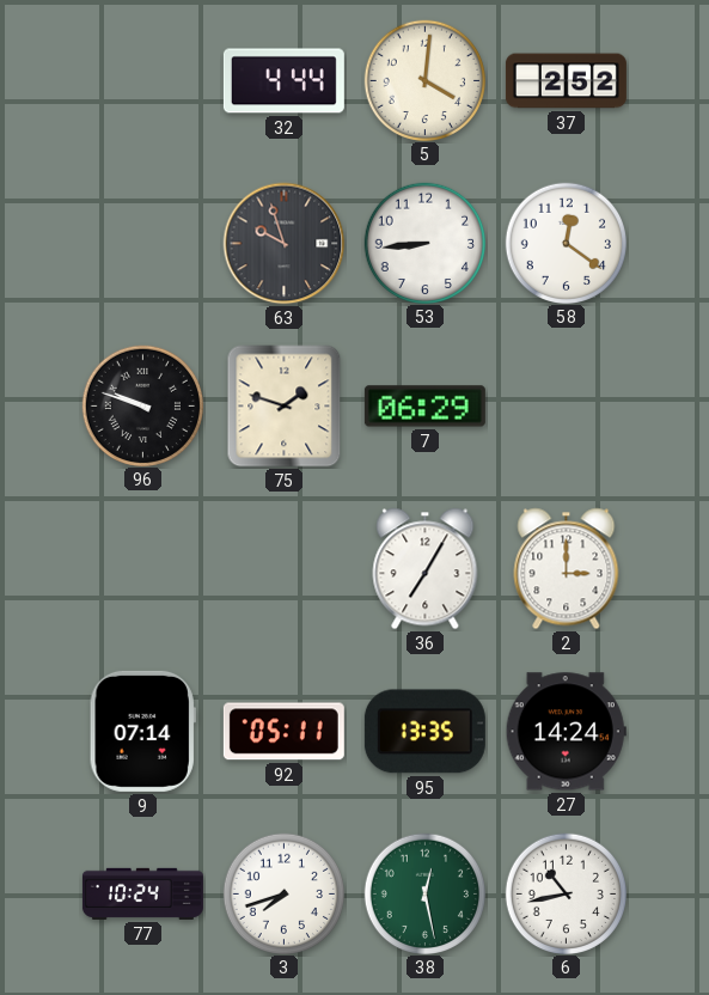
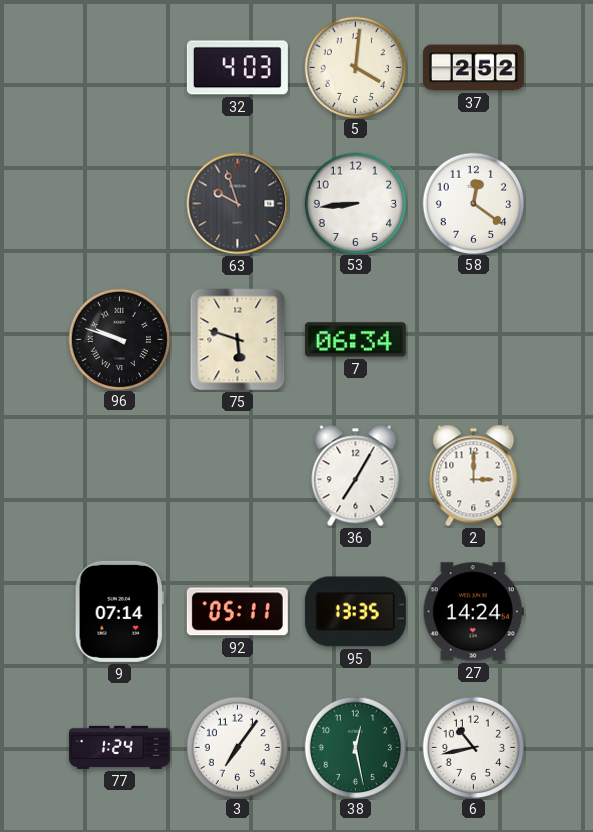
32: 4:44 -> 4:03
75: 1:48 -> 5:48
7: 06:29 -> 06:34
77: 10:24 -> 1:24
3: 7:42 -> 7:06
